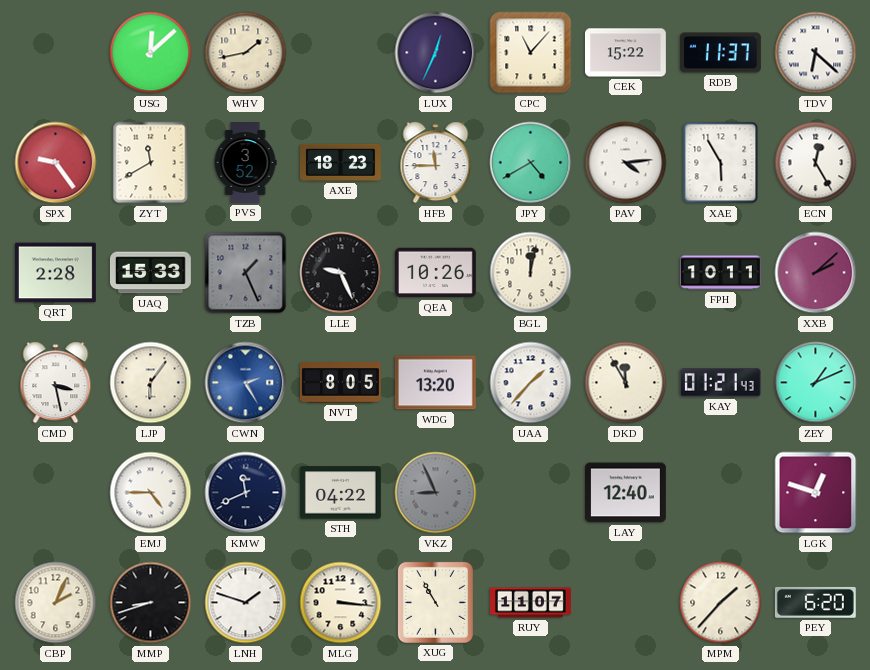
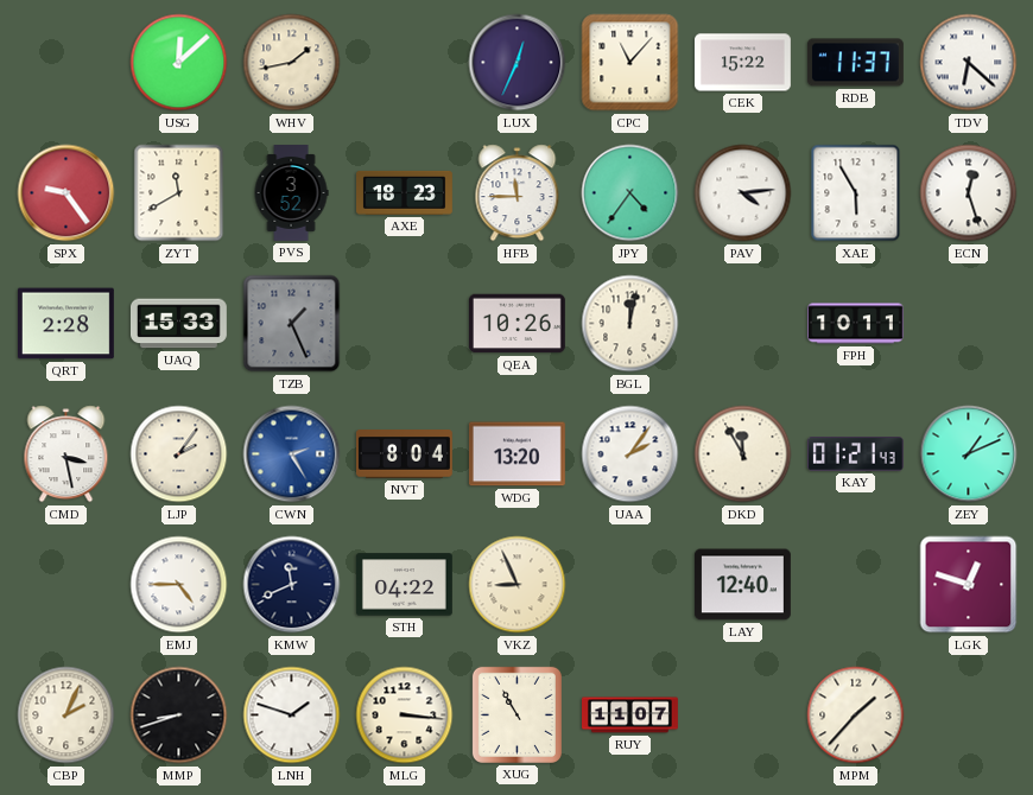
JPY: 4:40 -> 4:36
ECN: 12:25 -> 12:27
LLE: 9:26 -> none
XXB: 2:08 -> none
LJP: 6:06 -> 2:06
NVT: 8:05 -> 8:04
UAA: 1:37 -> 2:06
VKZ dial: grey -> cream
PEY: 6:20 -> none
